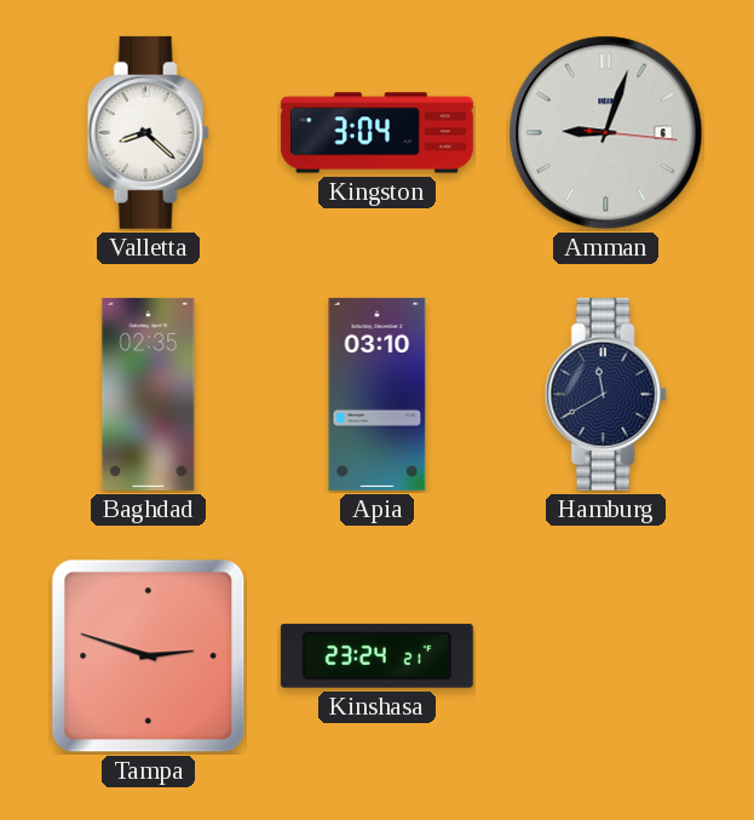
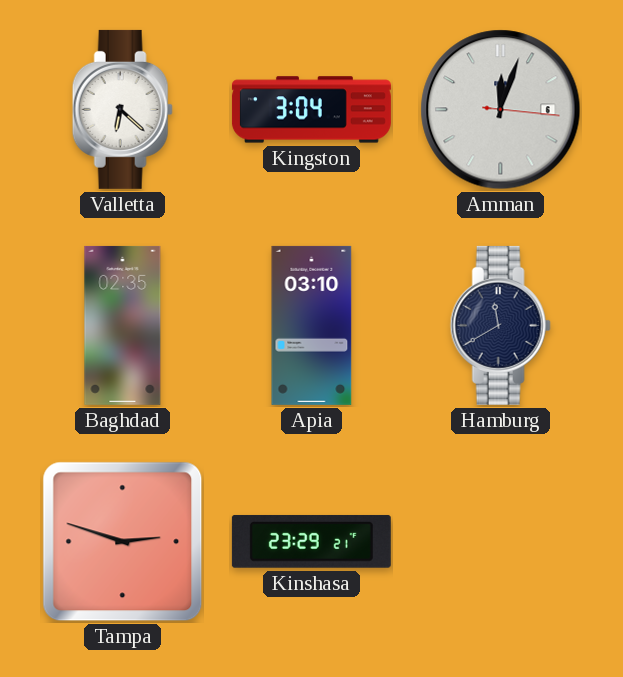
Valletta: 8:22 -> 6:22
Amman: 9:03 -> 12:03
Kinshasa: 23:24 -> 23:29
